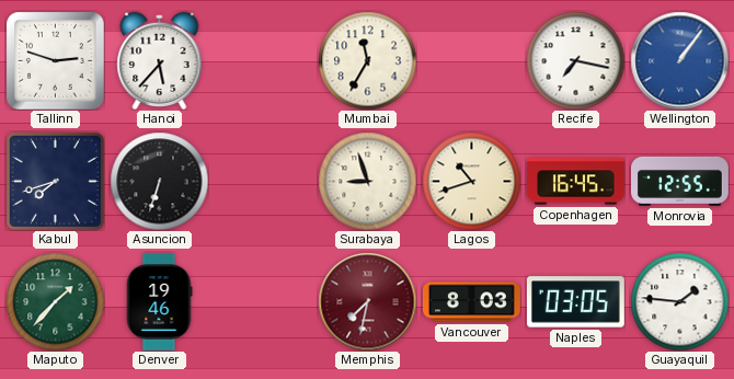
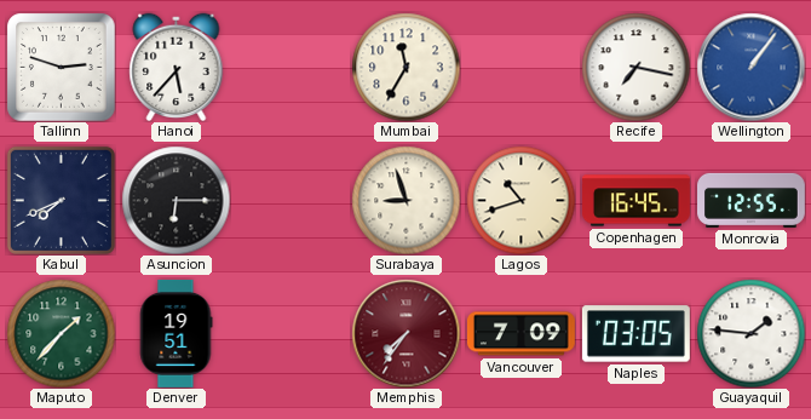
Kabul: 7:42 -> 7:41
Asuncion: 6:33 -> 6:15
Denver: 19:46 -> 19:51
Memphis: 7:32 -> 7:36
Vancouver: 8:03 -> 7:09
